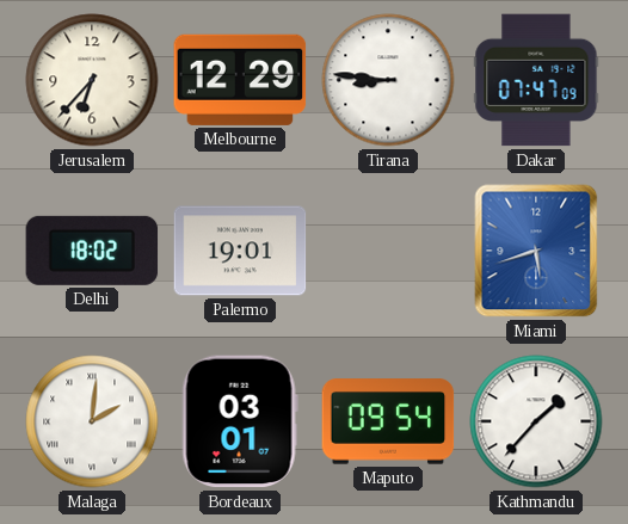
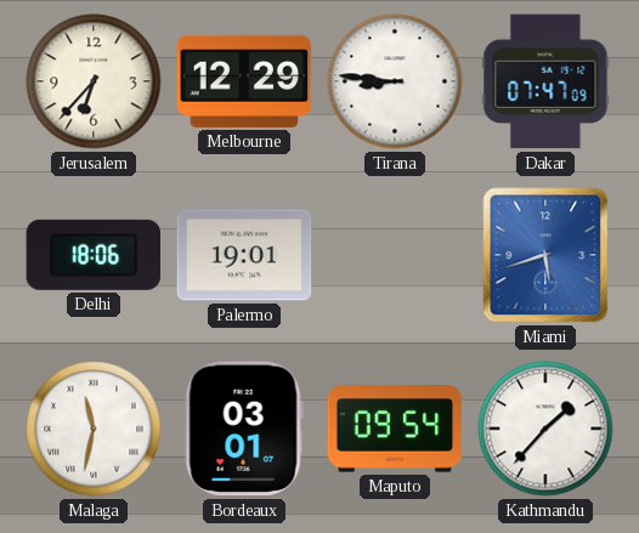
Delhi: 18:02 -> 18:06
Malaga: 2:01 -> 11:32
